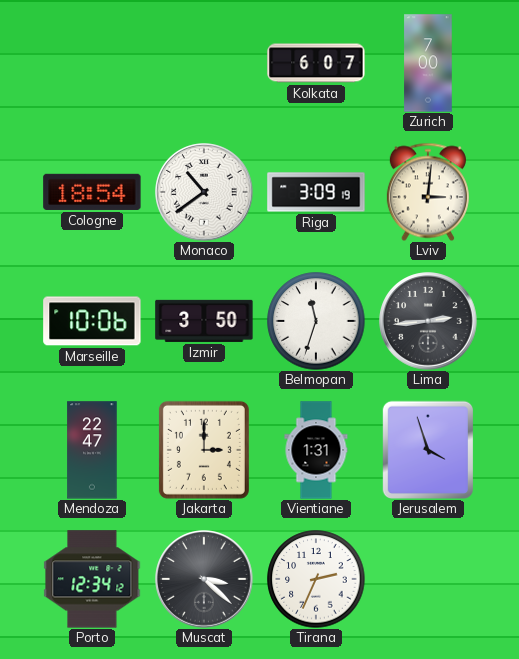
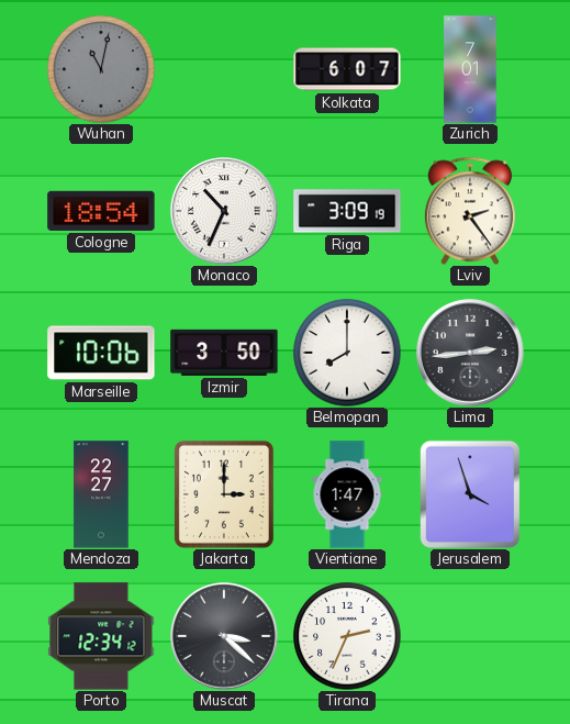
Wuhan: none -> 11:02
Zurich: 7:00 -> 7:01
Monaco: 10:39 -> 10:34
Lviv: 3:01 -> 2:24
Belmopan: 11:33 -> 8:00
Mendoza: 22:47 -> 22:27
Vientiane: 1:31 -> 1:47
